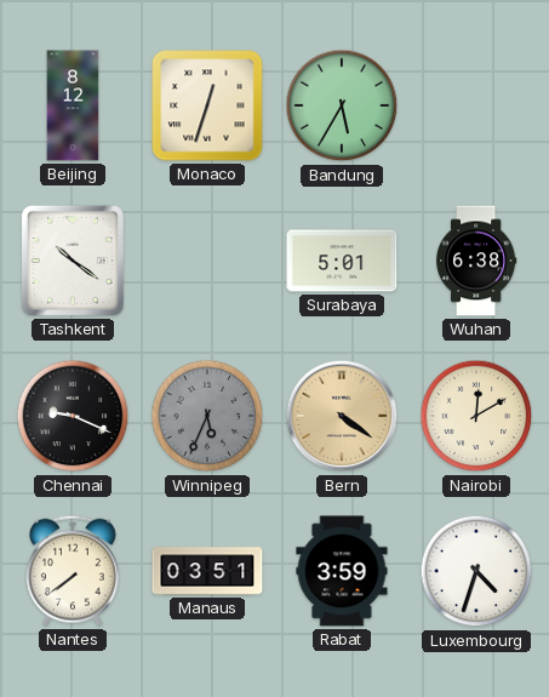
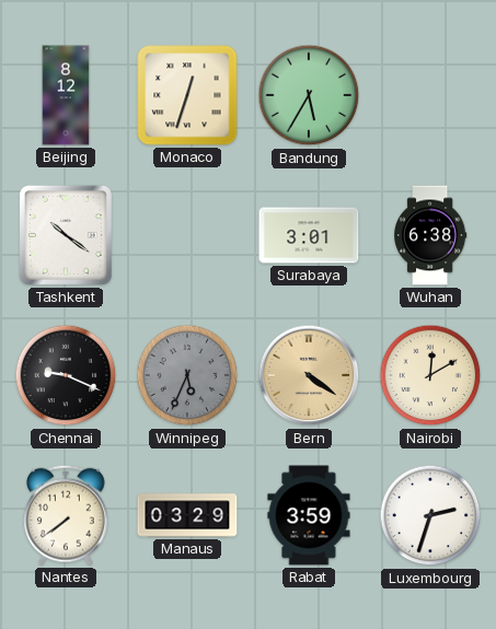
Surabaya: 5:01 -> 3:01
Manaus: 03:51 -> 03:29
Luxembourg: 4:33 -> 2:33
